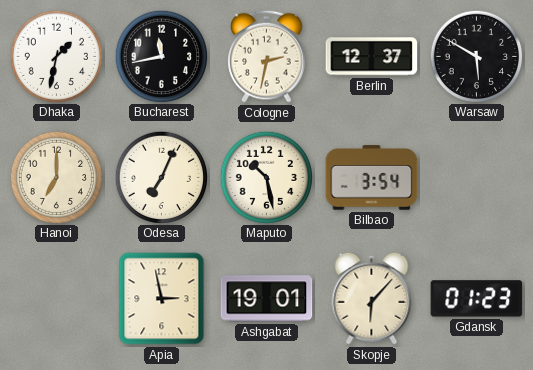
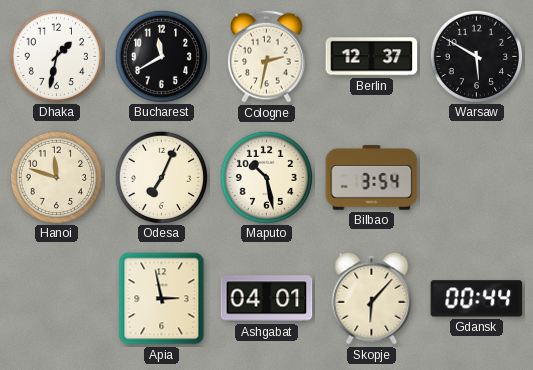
Bucharest: 11:43 -> 11:40
Hanoi: 7:00 -> 11:48
Ashgabat: 19:01 -> 04:01
Gdansk: 01:23 -> 00:44
